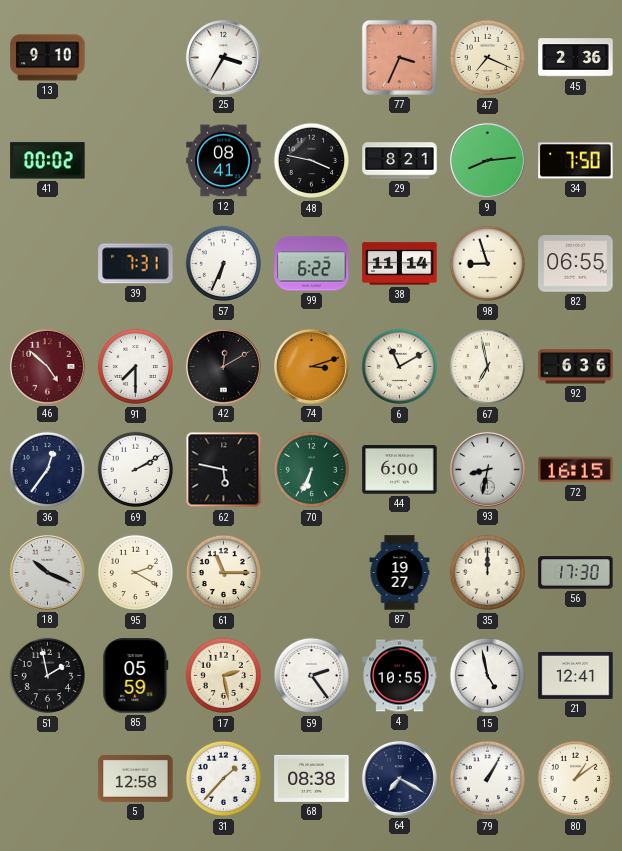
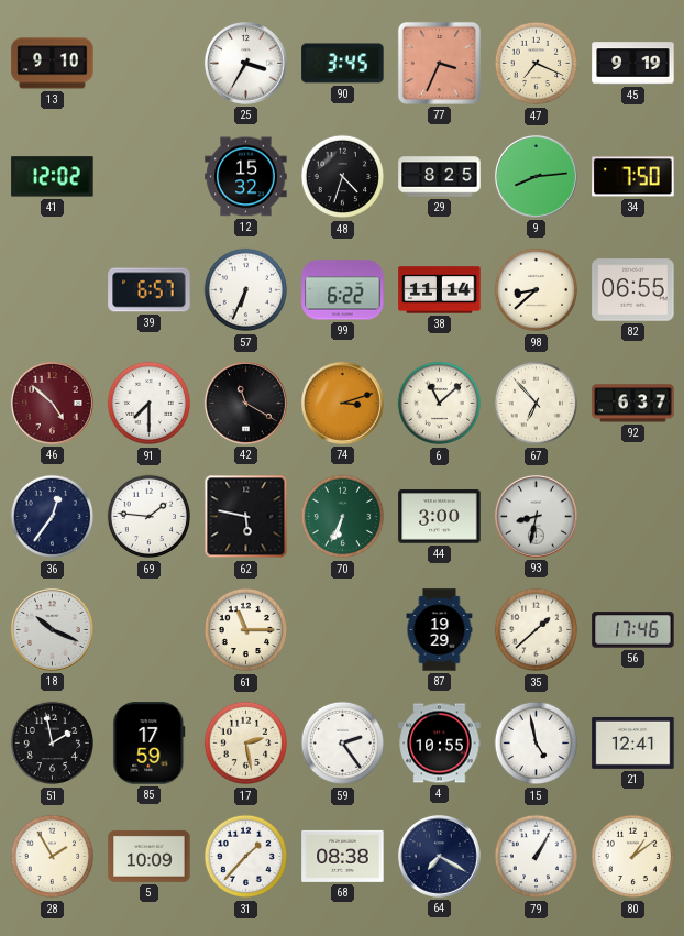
90: none -> 3:45
45: 2:36 -> 9:19
41: 00:02 -> 12:02
12: 08:41 -> 15:32
48: 3:47 -> 4:33
29: 8:21 -> 8:25
39: 7:31 -> 6:57
98: 8:57 -> 8:38
42: 12:10 -> 11:20
6: 11:10 -> 11:08
67: 6:58 -> 6:53
92: 6:36 -> 6:37
69: 2:10 -> 1:46
44: 6:00 -> 3:00
72: 16:15 -> none
95: 2:20 -> none
87: 19:27 -> 19:29
35: 12:00 -> 1:38
56: 17:30 -> 17:46
85: 05:59 -> 17:59
28: none -> 1:55
5: 12:58 -> 10:09
